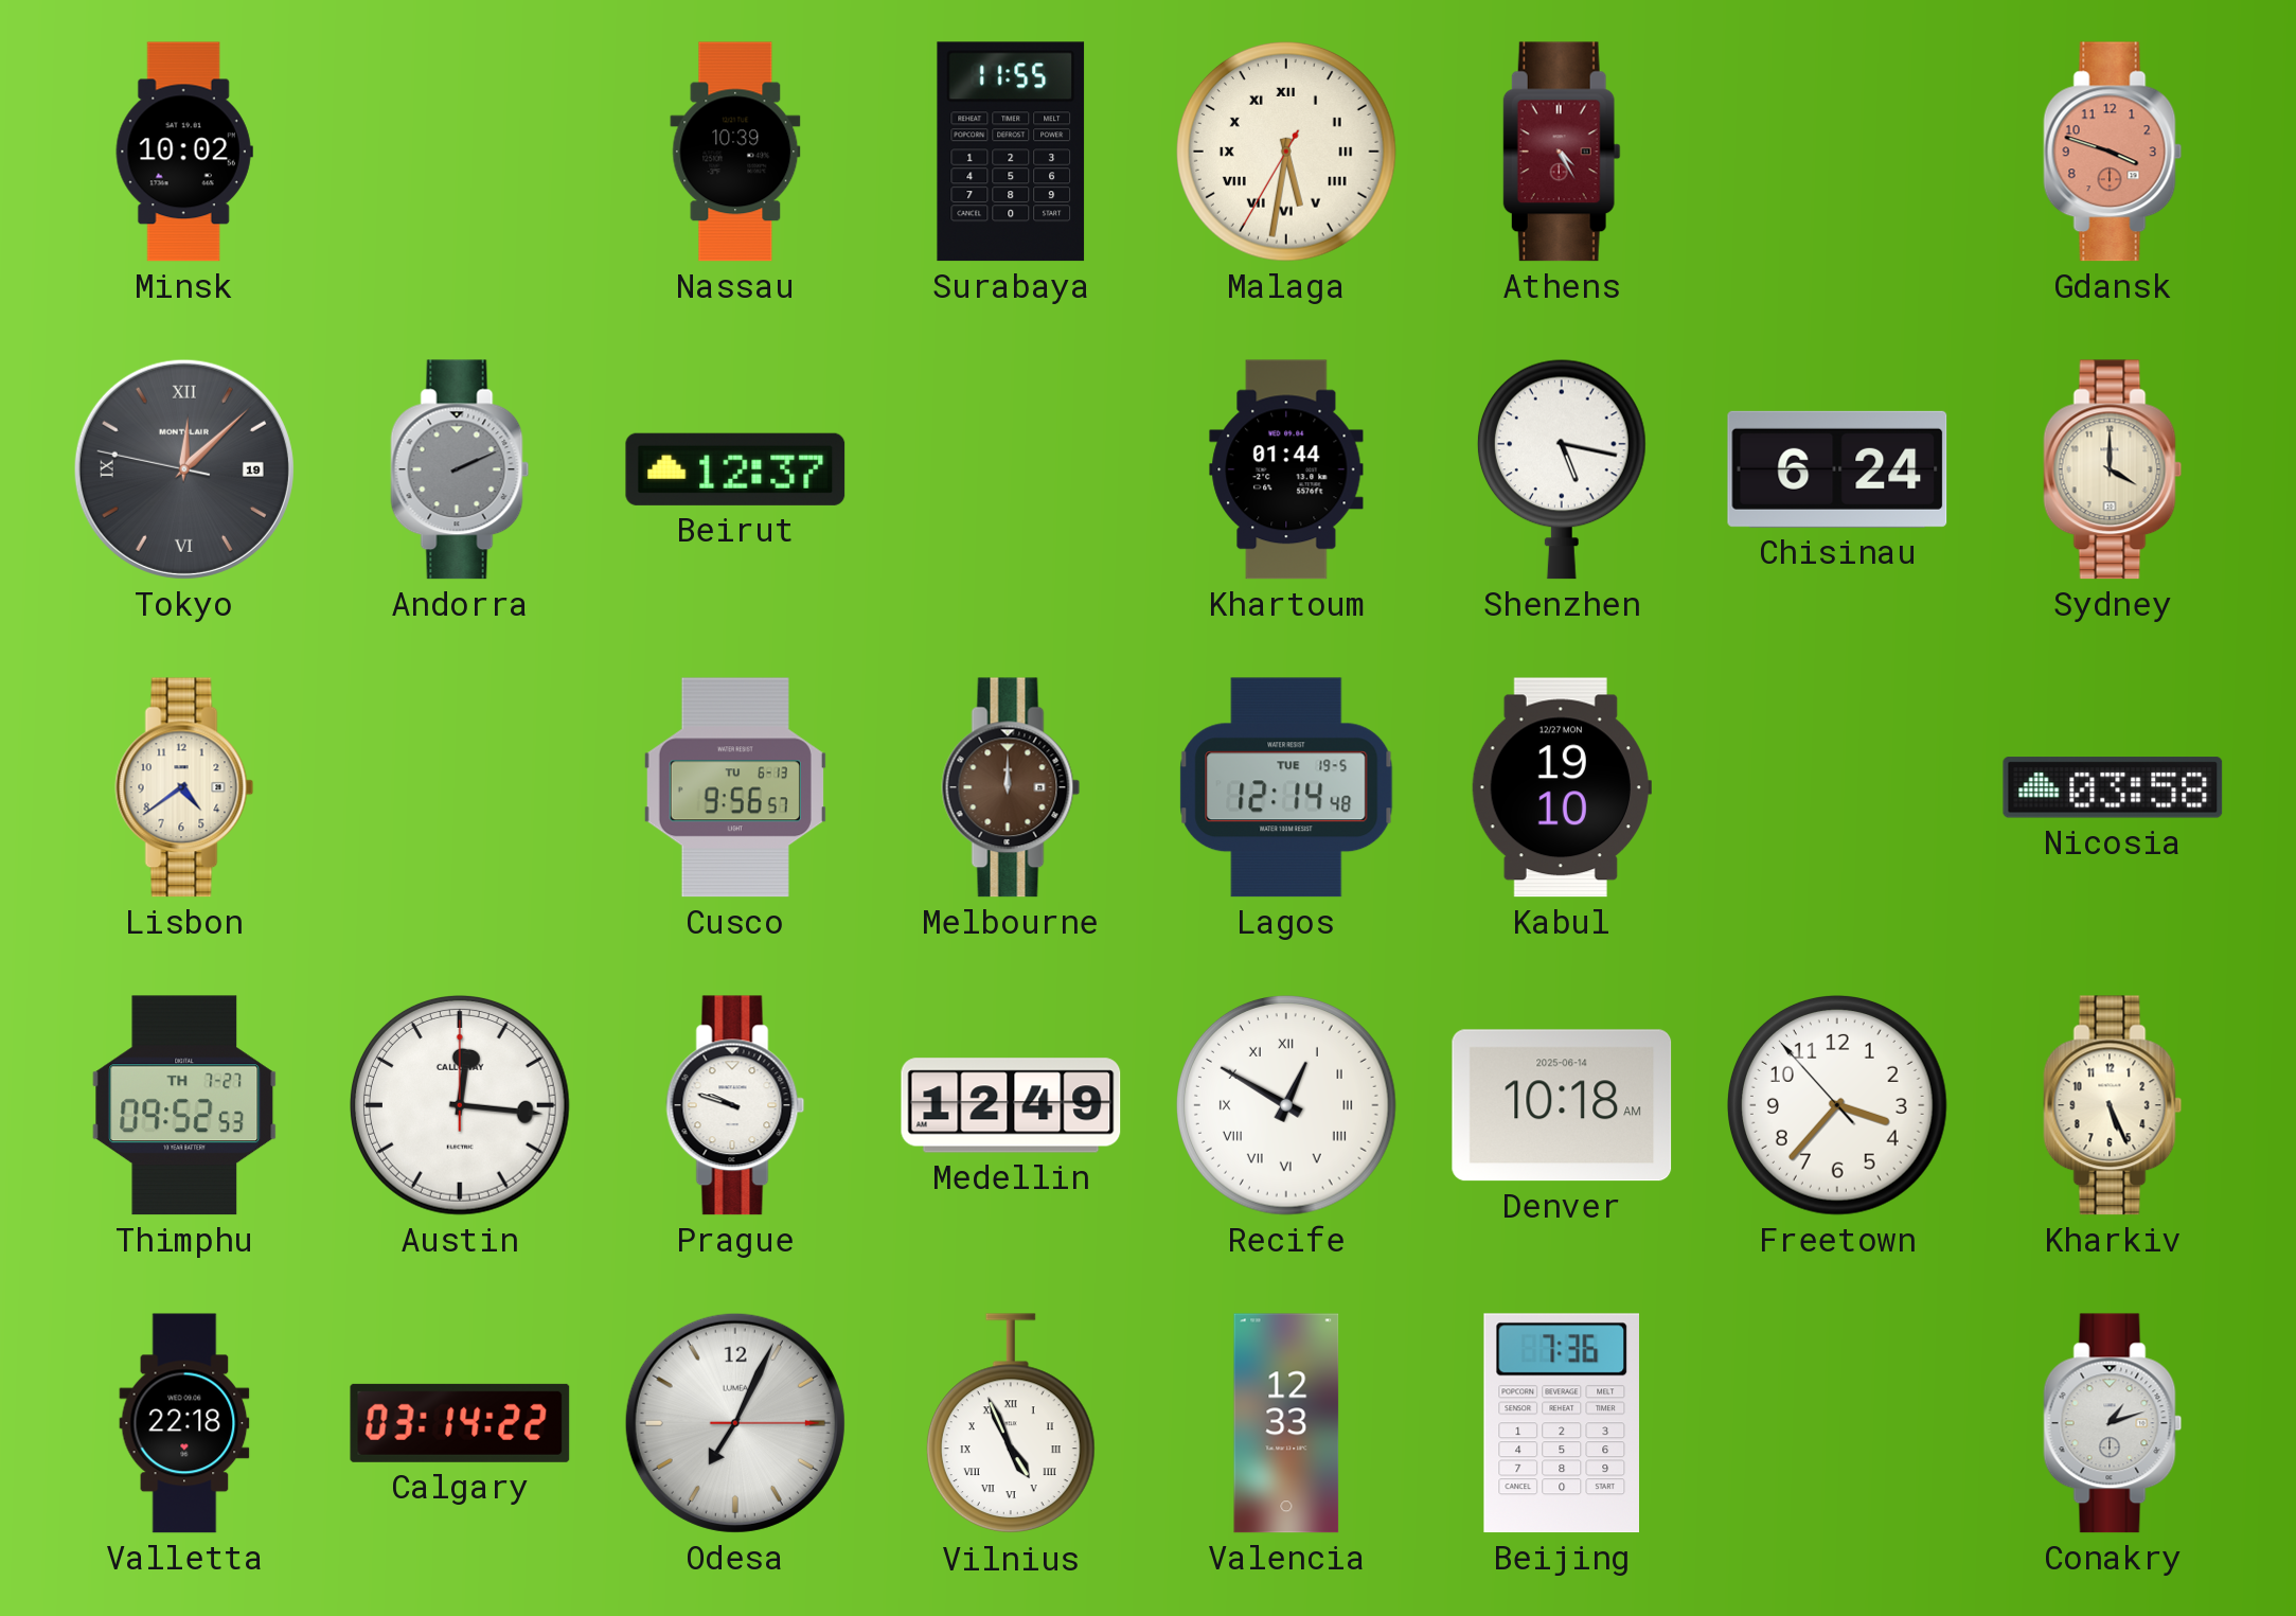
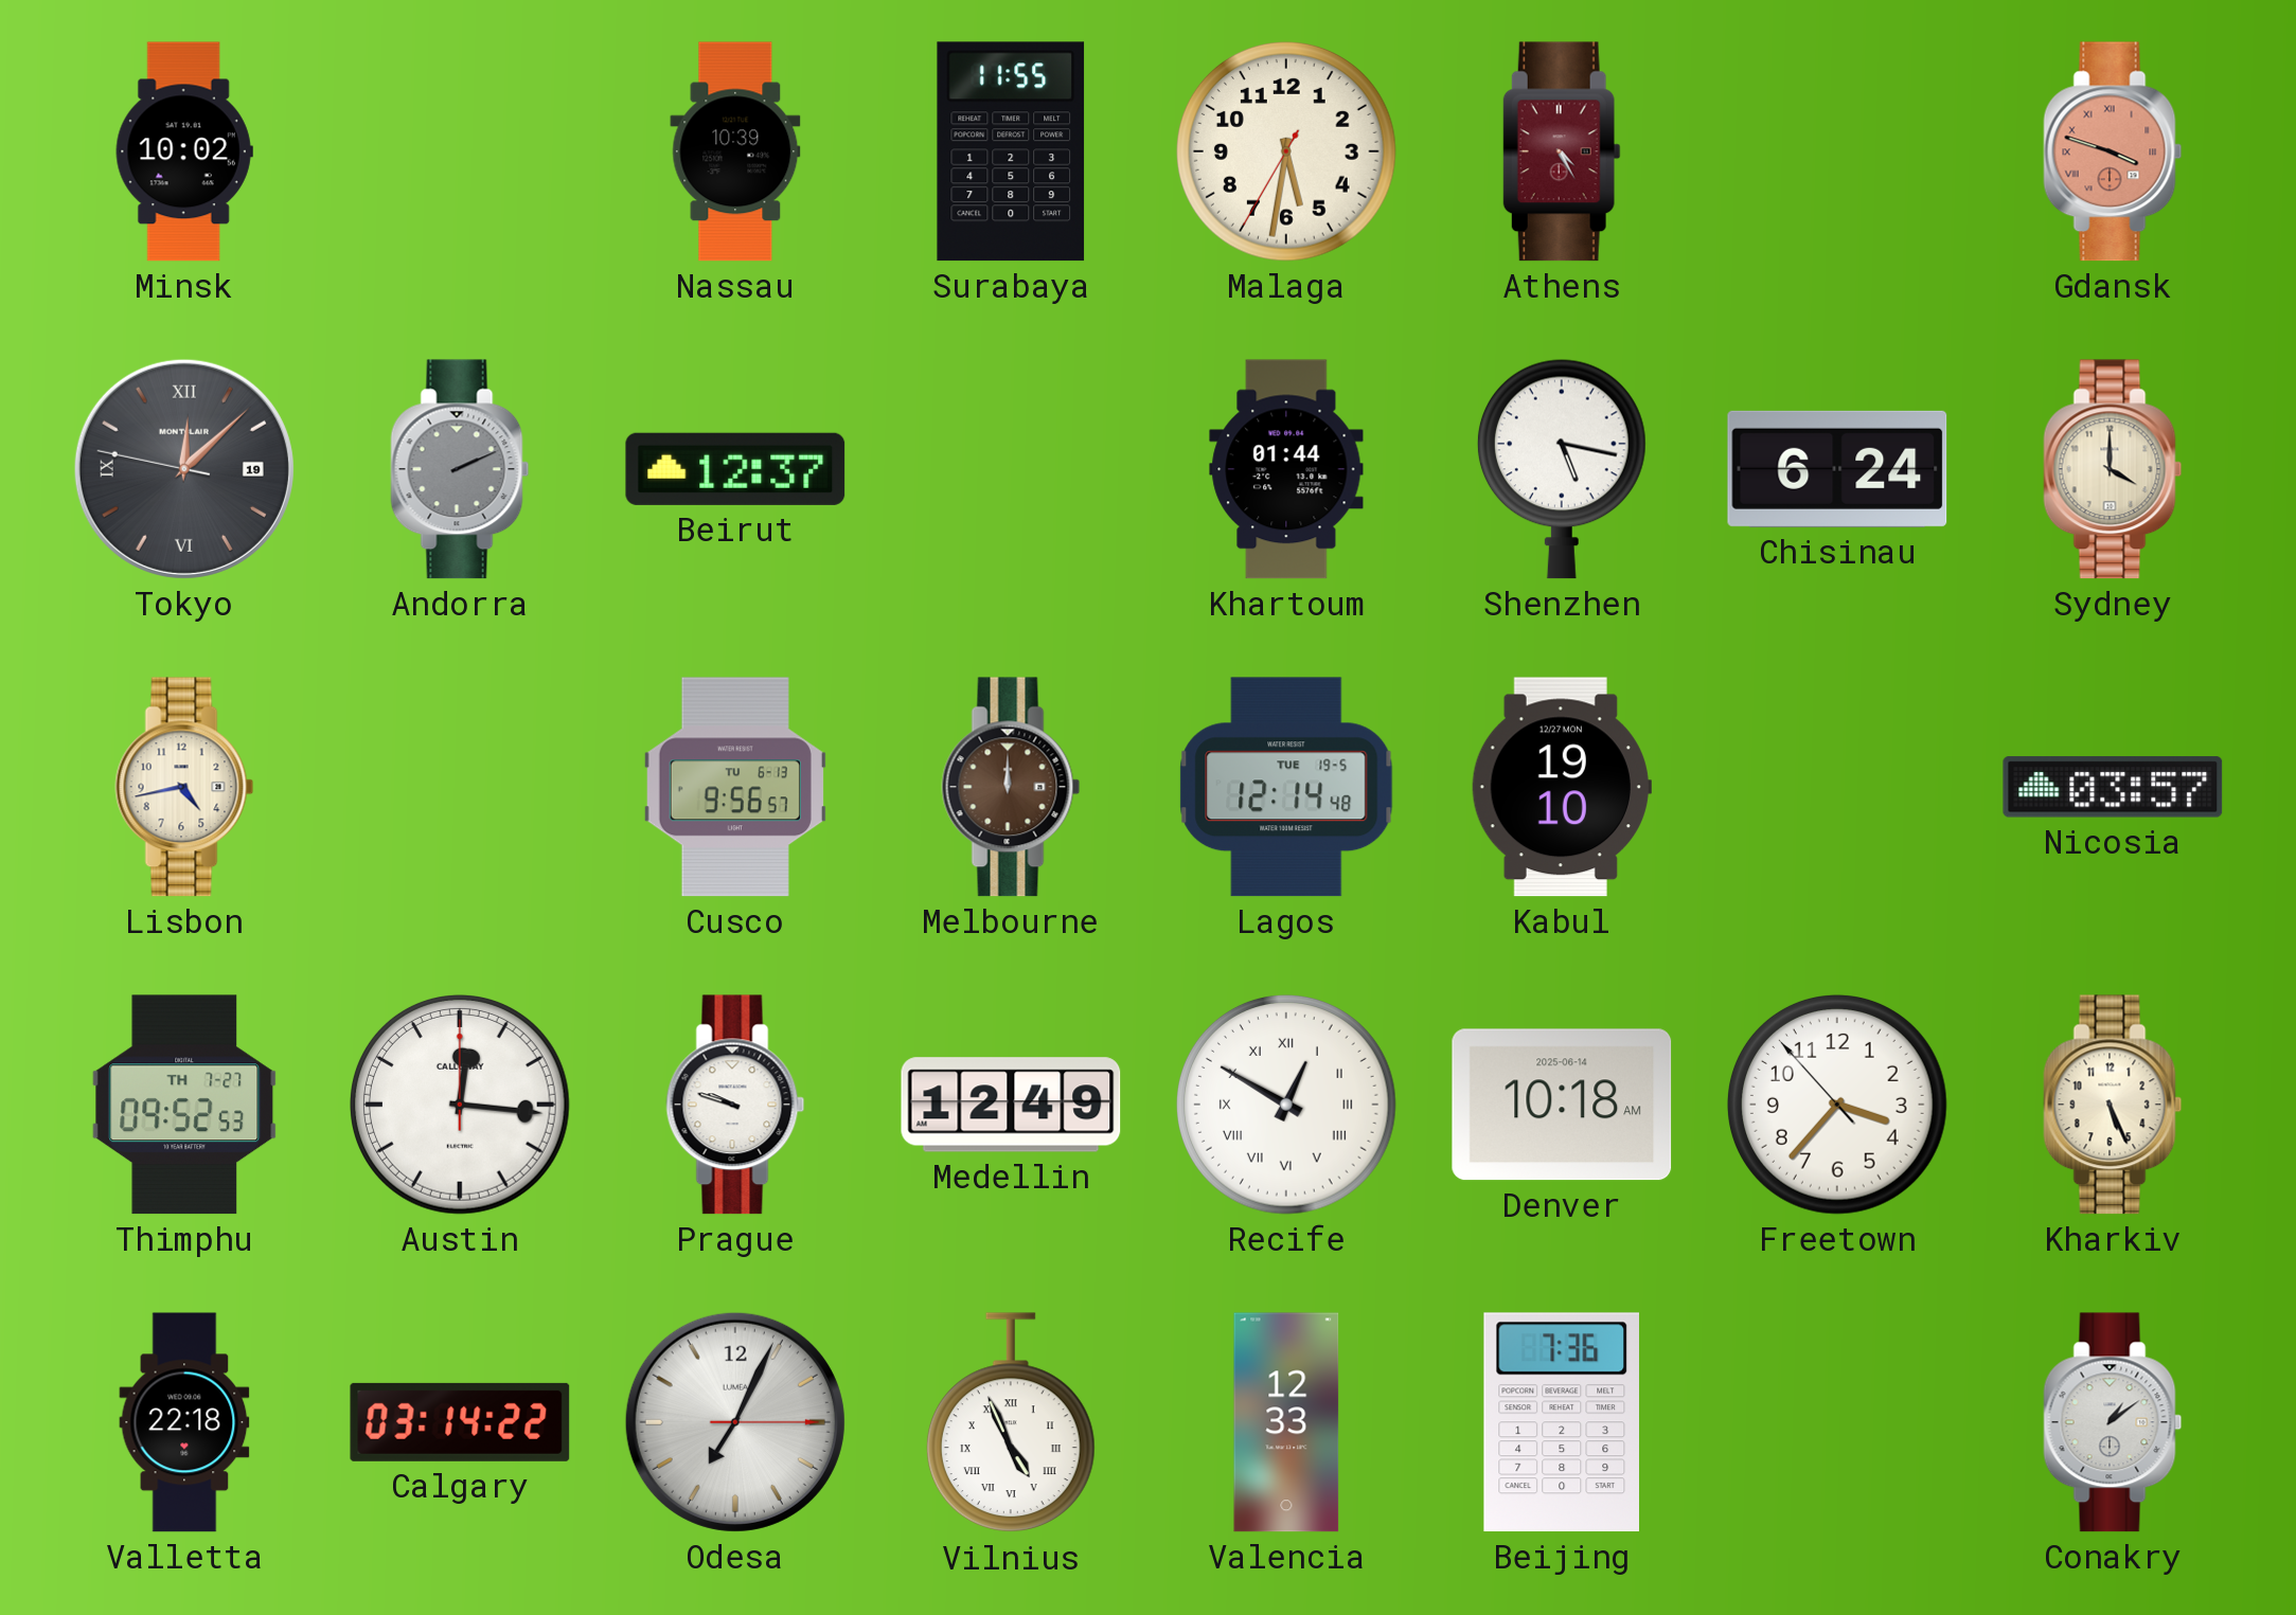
Malaga numerals: Roman -> Arabic
Gdansk numerals: Arabic -> Roman
Lisbon: 4:39 -> 4:43
Nicosia: 03:58 -> 03:57
Conakry: 1:12 -> 1:09
